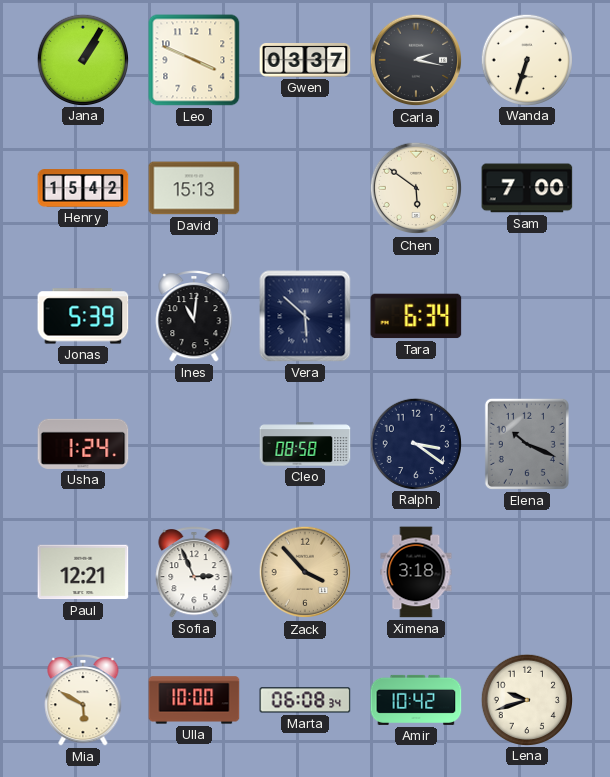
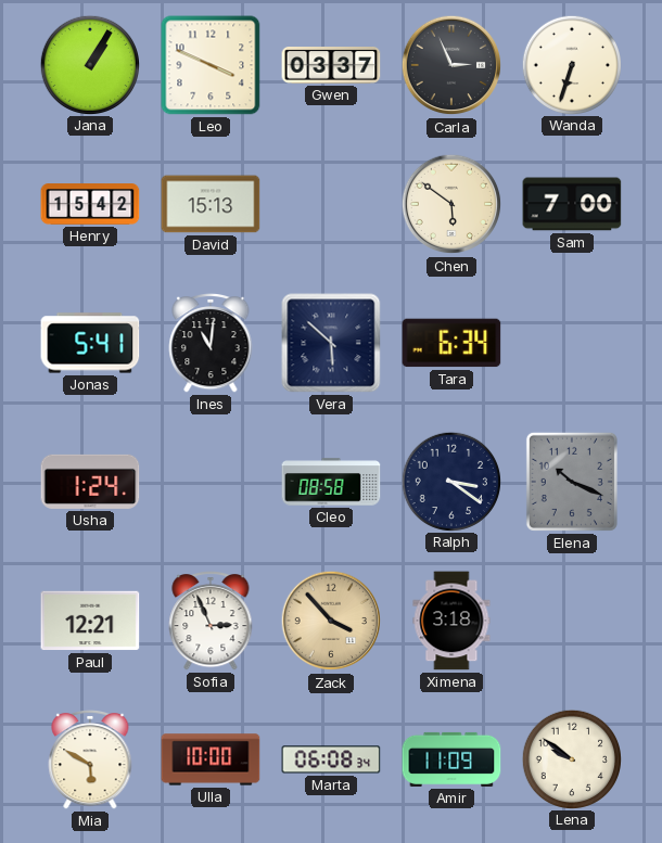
Carla: 2:17 -> 2:56
Jonas: 5:39 -> 5:41
Amir: 10:42 -> 11:09
Lena: 9:42 -> 9:51
